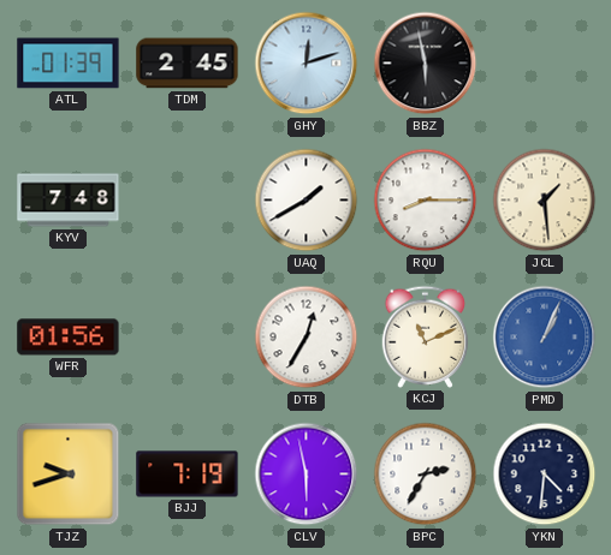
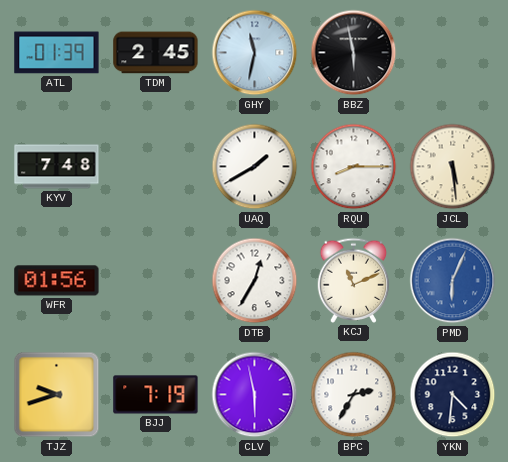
GHY: 12:12 -> 11:32
JCL: 1:29 -> 5:29
PMD: 1:04 -> 6:04
